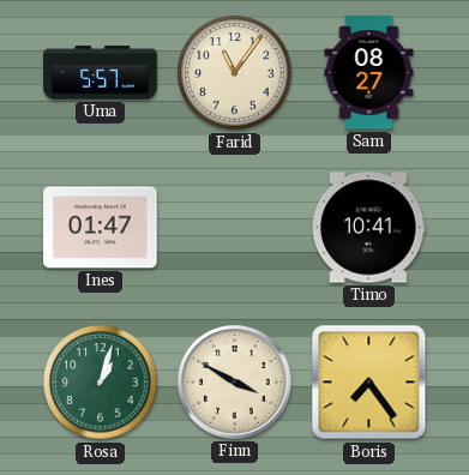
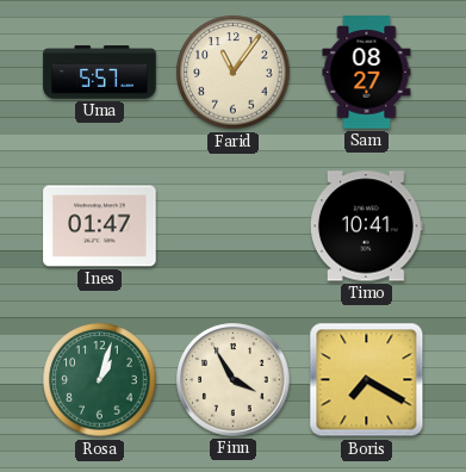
Finn: 3:50 -> 3:55
Boris: 7:24 -> 7:20
